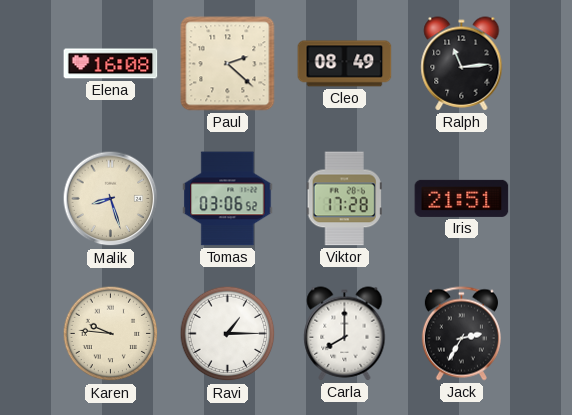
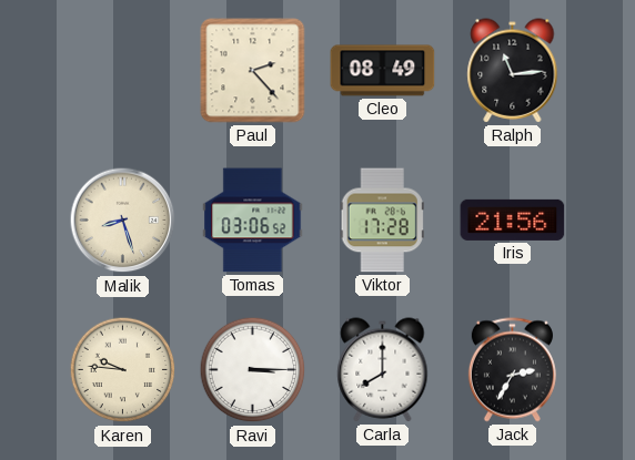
Elena: 16:08 -> none
Paul: 2:22 -> 2:23
Iris: 21:51 -> 21:56
Ravi: 1:15 -> 3:15
